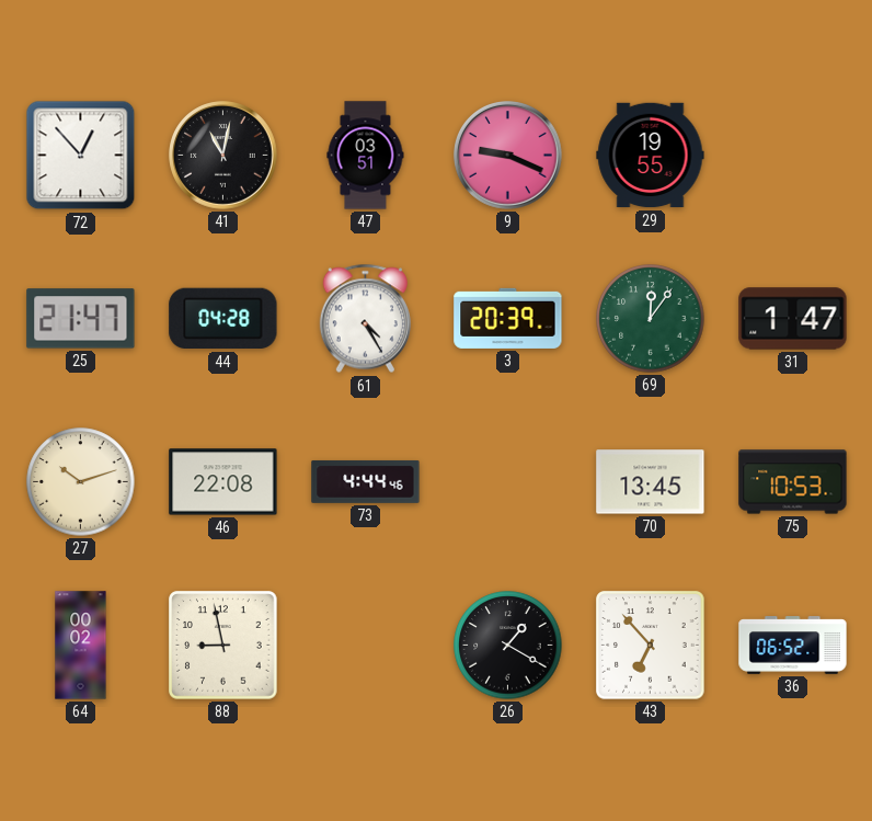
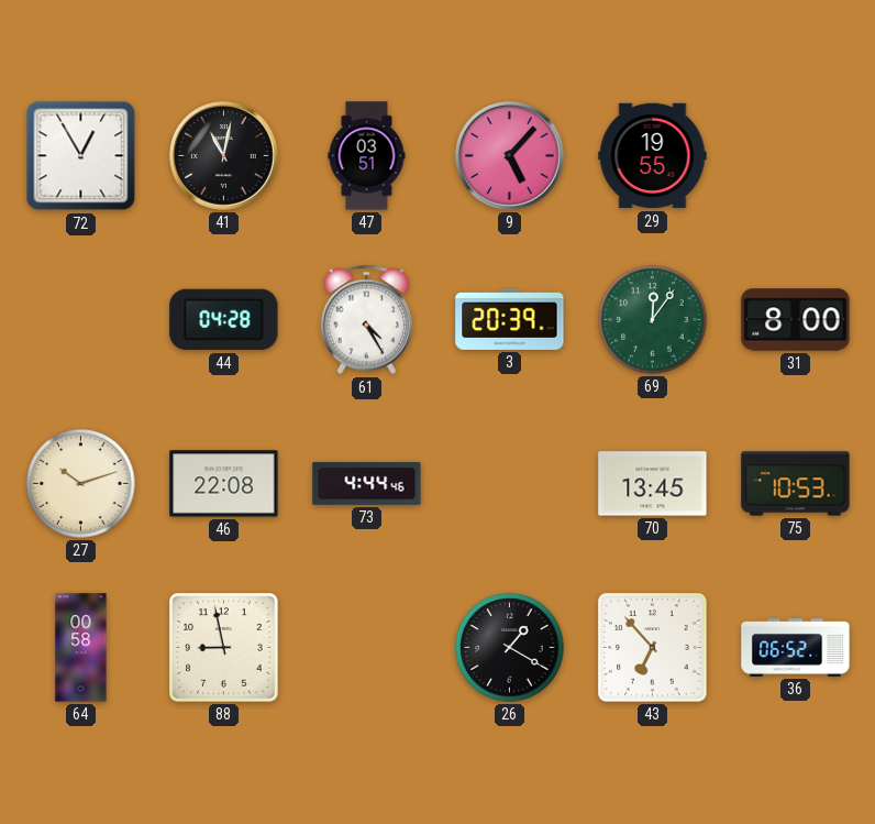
72: 12:53 -> 12:55
9: 9:19 -> 5:07
25: 21:47 -> none
31: 1:47 -> 8:00
64: 00:02 -> 00:58
